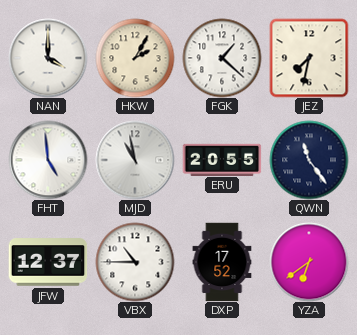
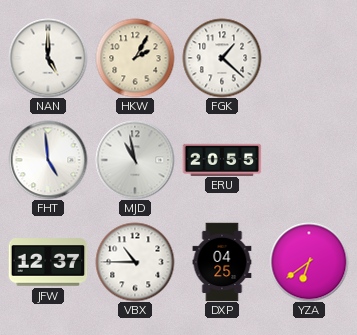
NAN: 4:00 -> 5:00
JEZ: 7:32 -> none
QWN: 11:24 -> none
DXP: 17:52 -> 04:25
